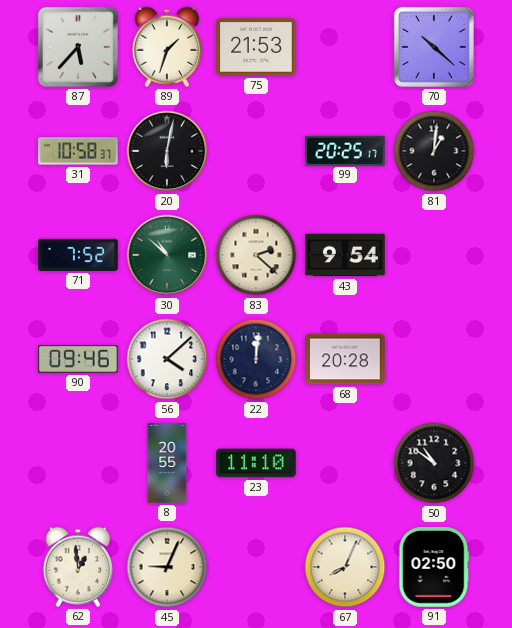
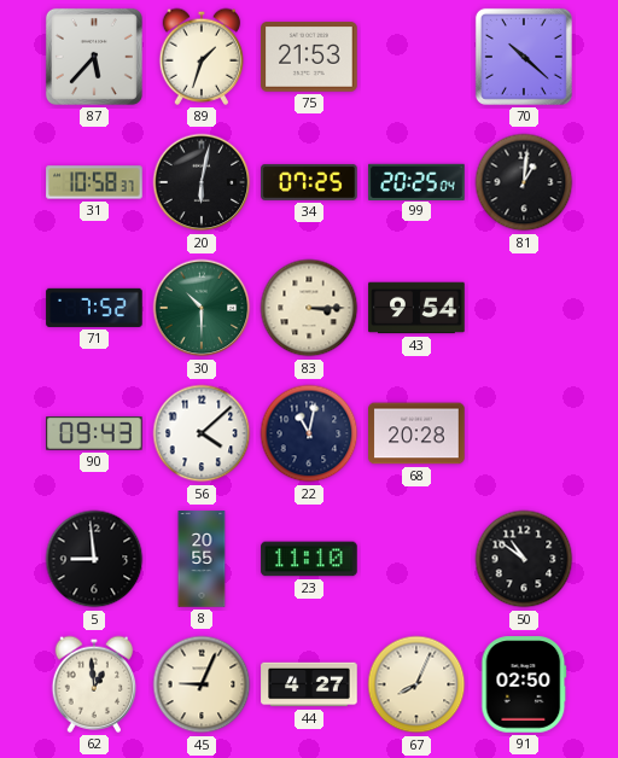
34: none -> 07:25
99: 20:25:17 -> 20:25:04
30: 10:52 -> 10:30
83: 2:22 -> 3:15
90: 09:46 -> 09:43
22: 12:01 -> 11:02
5: none -> 8:59
44: none -> 4:27
